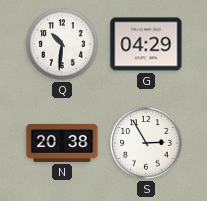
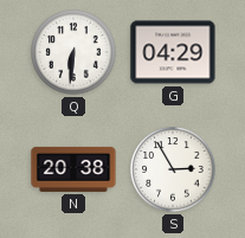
Q: 10:31 -> 6:31
